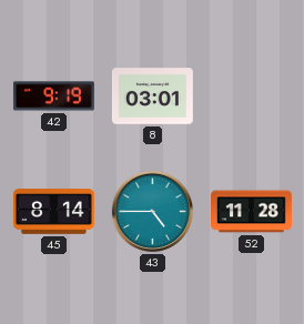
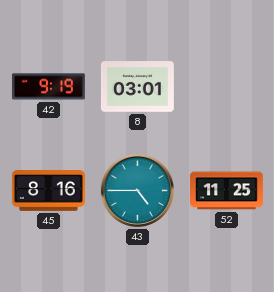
45: 8:14 -> 8:16
52: 11:28 -> 11:25
